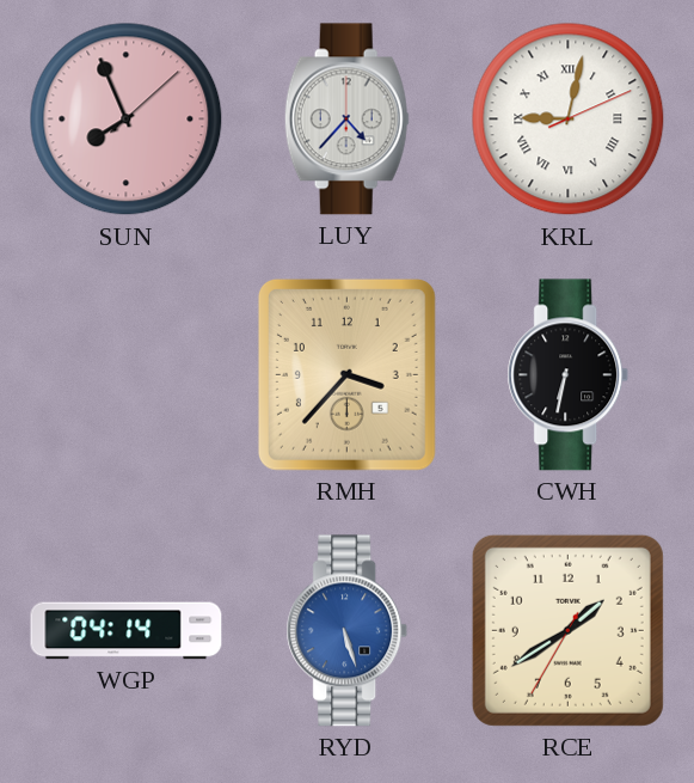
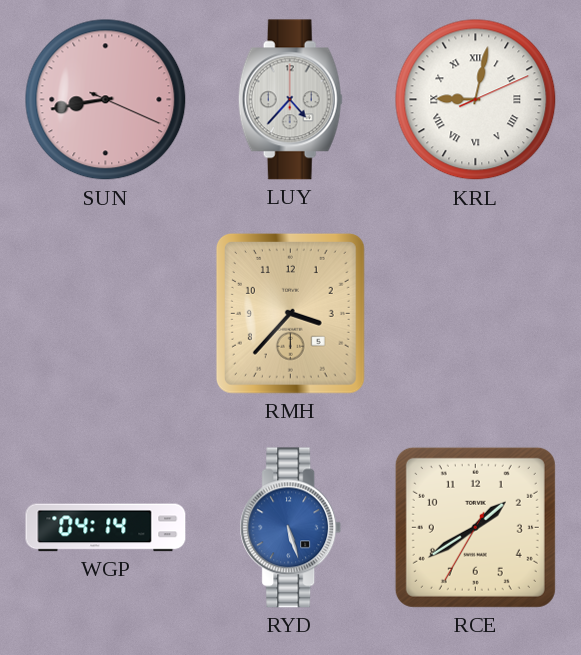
SUN: 7:56 -> 8:43
CWH: 6:32 -> none
